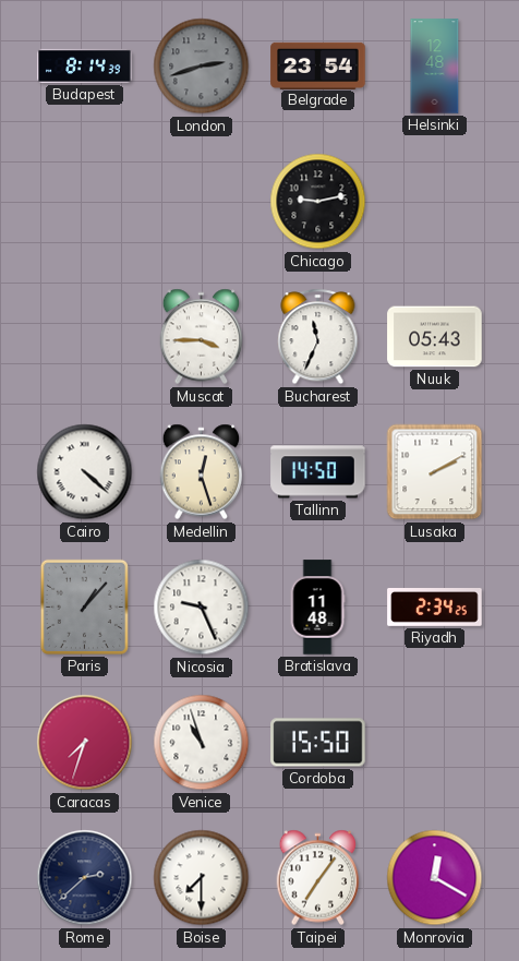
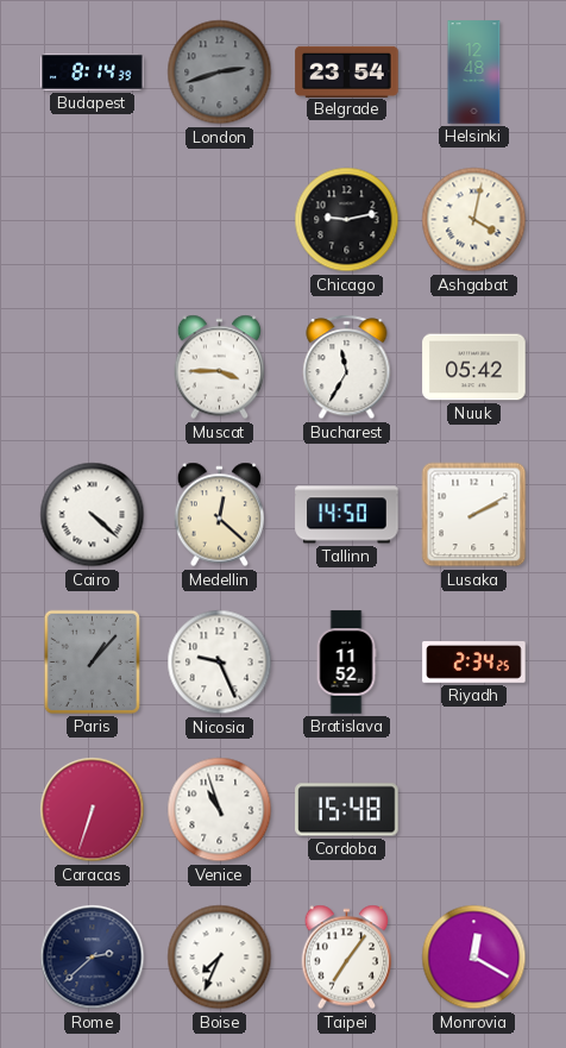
Ashgabat: none -> 4:02
Bucharest: 11:34 -> 11:35
Nuuk: 05:43 -> 05:42
Medellin: 12:27 -> 12:22
Bratislava: 11:48 -> 11:52
Caracas: 7:33 -> 6:33
Cordoba: 15:50 -> 15:48
Boise: 7:30 -> 7:34
